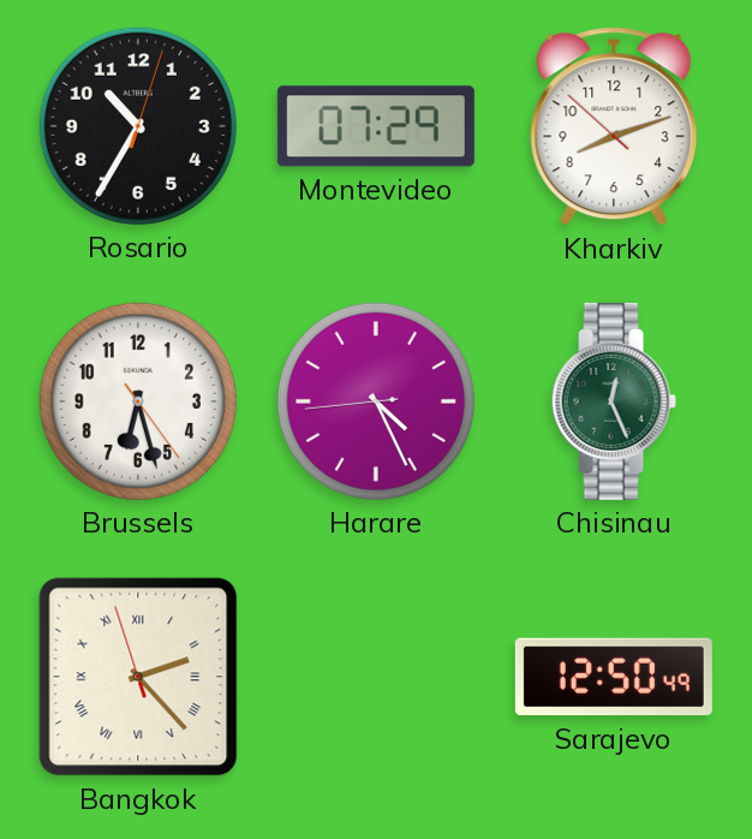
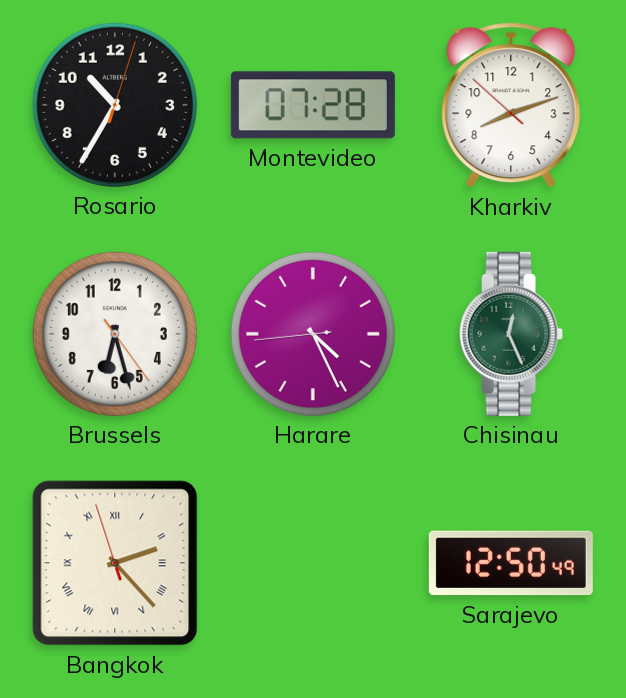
Montevideo: 07:29 -> 07:28
